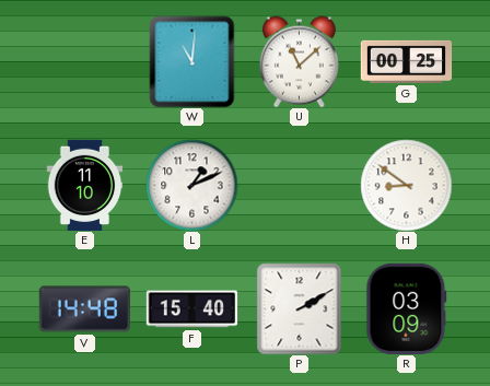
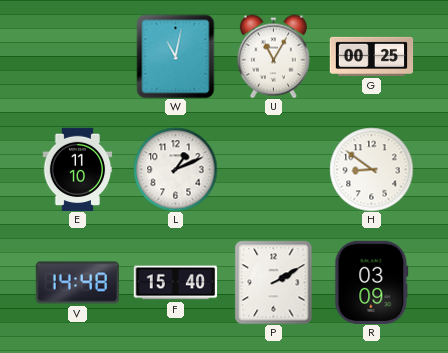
W: 11:01 -> 11:02
U: 11:08 -> 11:05
